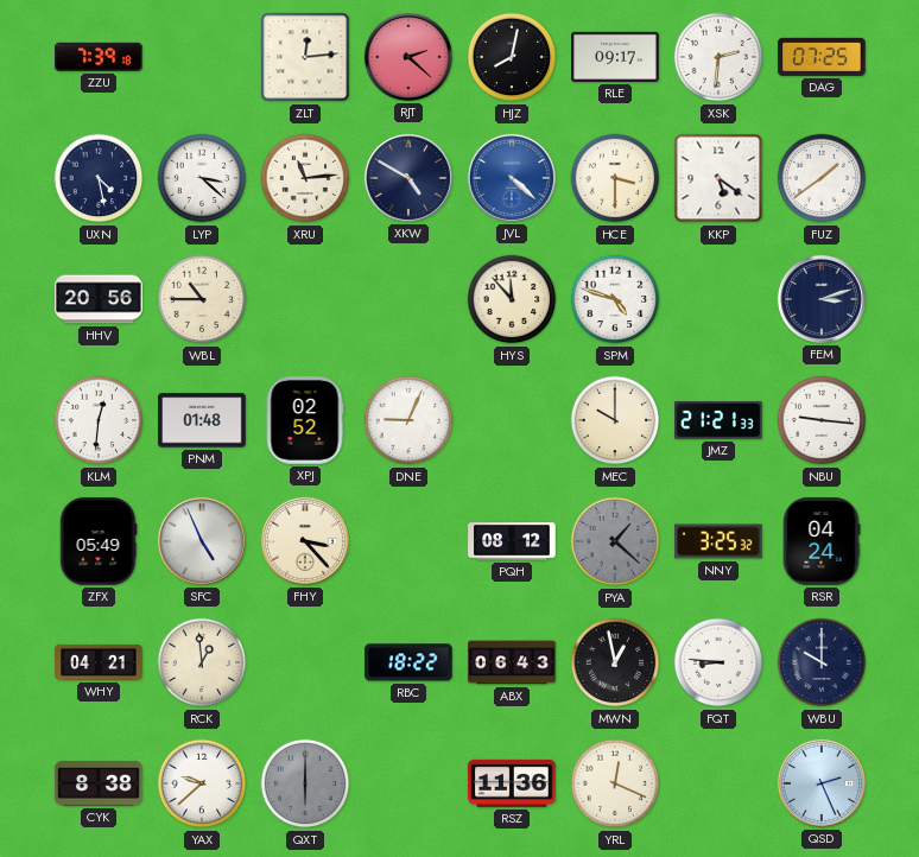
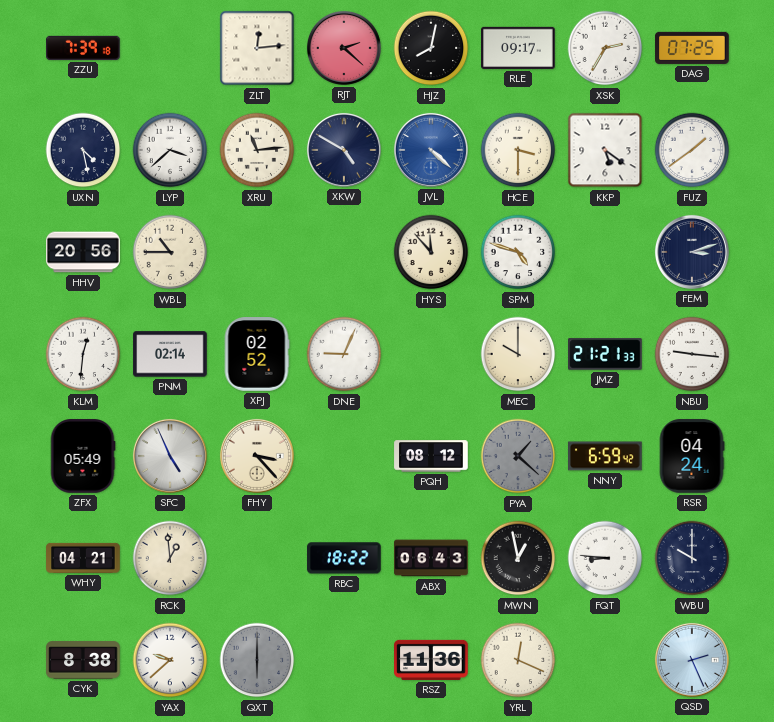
XSK: 2:31 -> 2:35
LYP: 3:22 -> 3:38
PNM: 01:48 -> 02:14
NNY: 3:25 -> 6:59
